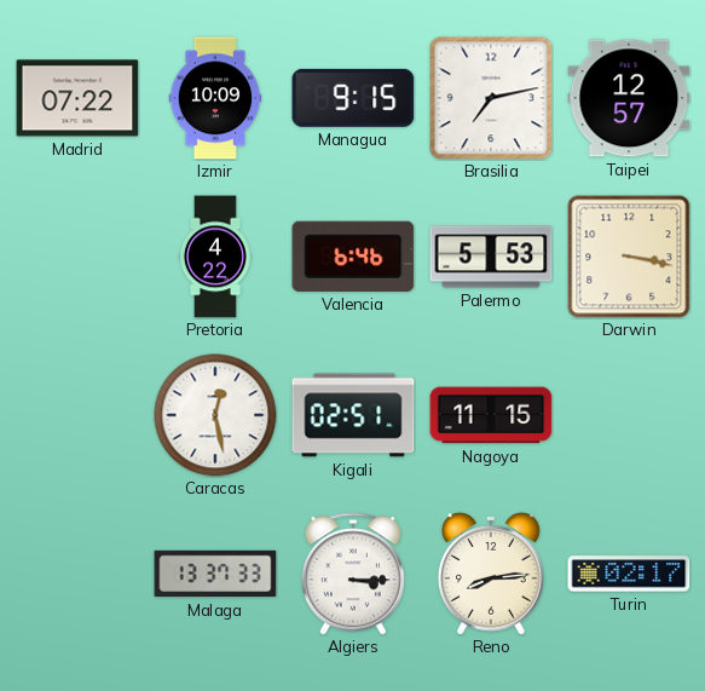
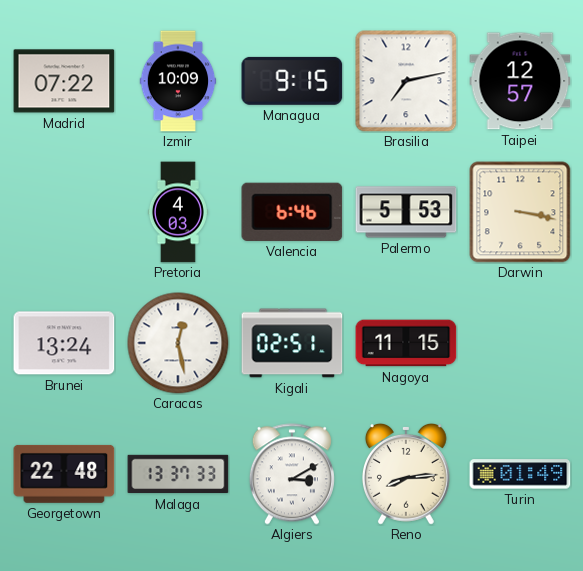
Pretoria: 4:22 -> 4:03
Brunei: none -> 13:24
Georgetown: none -> 22:48
Algiers: 3:15 -> 3:10
Turin: 02:17 -> 01:49
